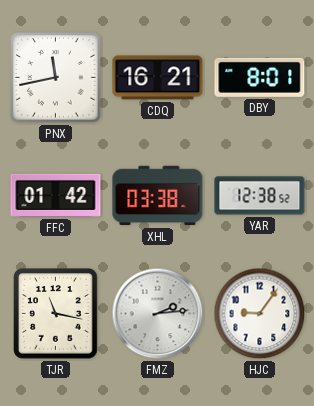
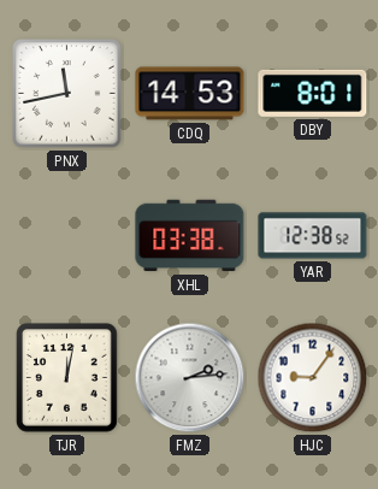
CDQ: 16:21 -> 14:53
FFC: 01:42 -> none
TJR: 11:17 -> 12:02
